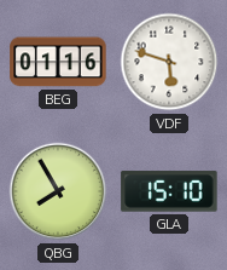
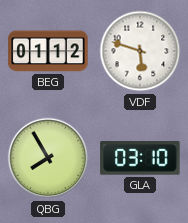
BEG: 01:16 -> 01:12
GLA: 15:10 -> 03:10
